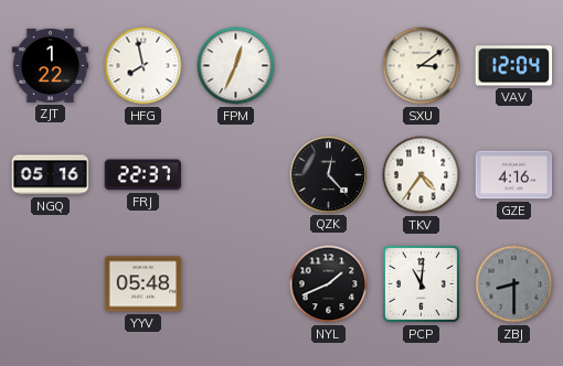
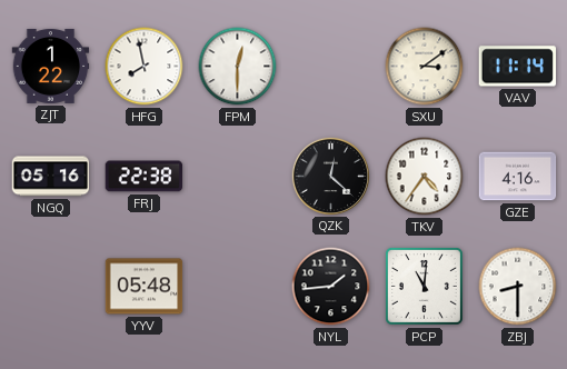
FPM: 12:34 -> 12:30
VAV: 12:04 -> 11:14
FRJ: 22:37 -> 22:38
QZK: 12:23 -> 12:22
NYL: 1:41 -> 1:44
ZBJ dial: grey -> white
